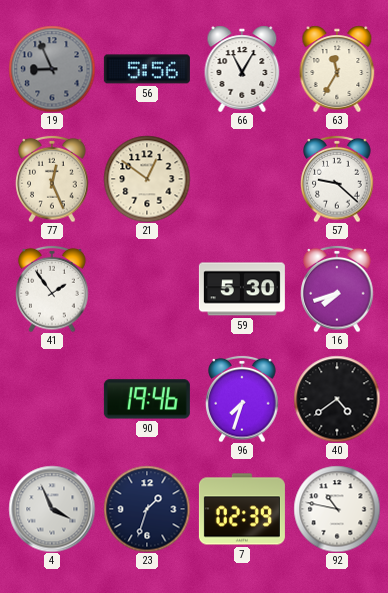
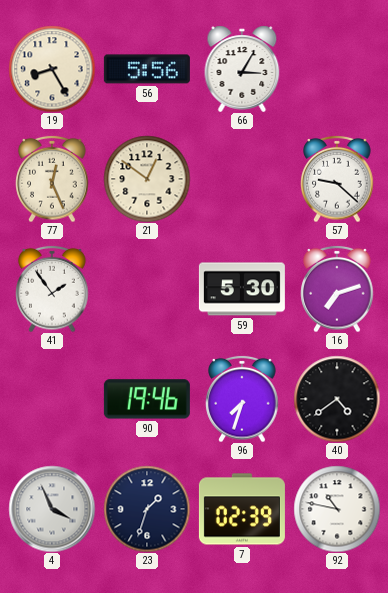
19: 8:56 -> 8:25
19 dial: grey -> cream
66: 11:05 -> 3:05
63: 11:35 -> none
16: 7:42 -> 7:12
